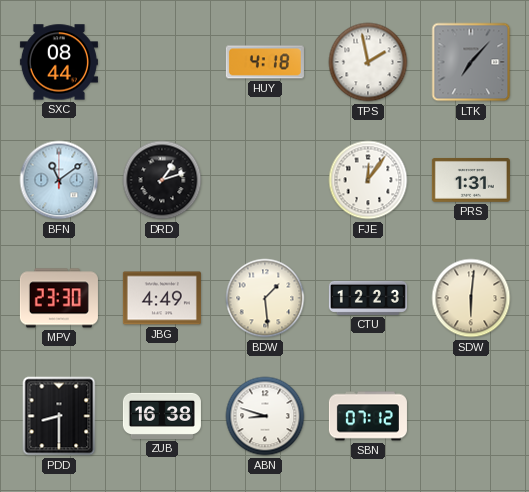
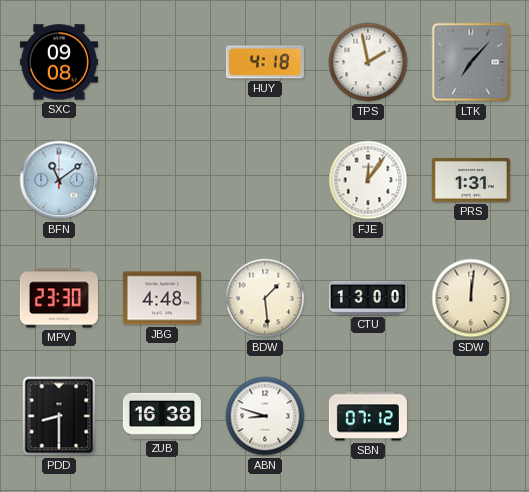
SXC: 08:44 -> 09:08
DRD: 1:12 -> none
JBG: 4:49 -> 4:48
CTU: 12:23 -> 13:00
SDW: 6:01 -> 12:01
